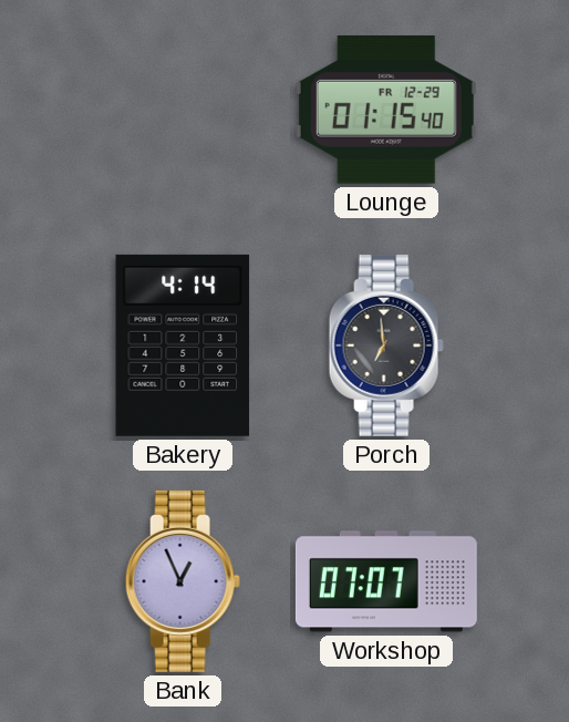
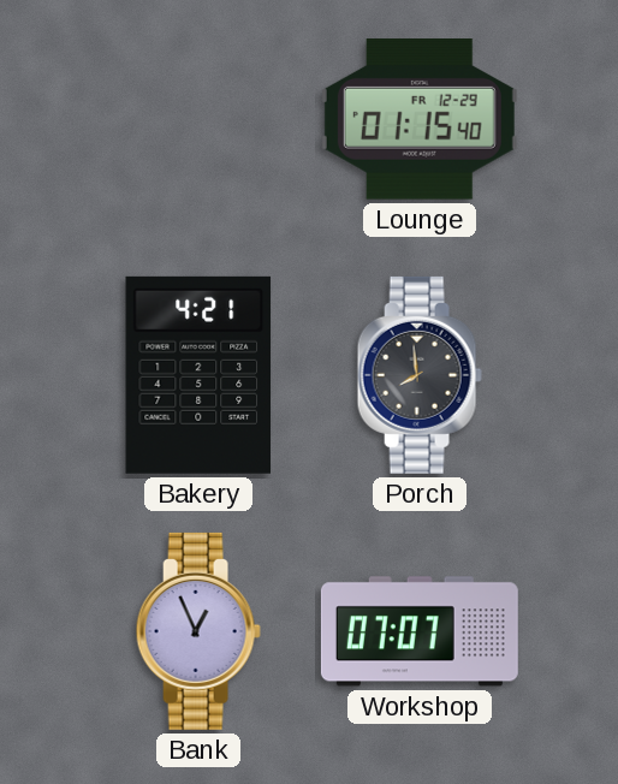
Bakery: 4:14 -> 4:21
Porch: 6:59 -> 7:59
